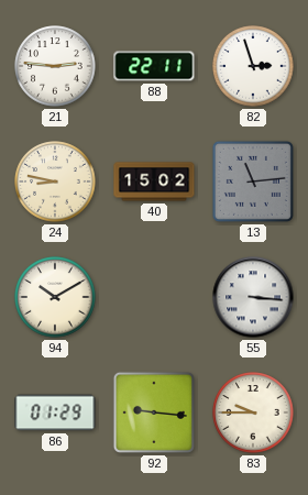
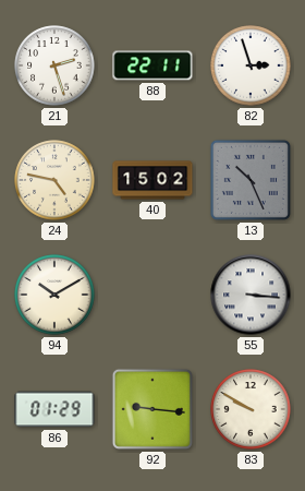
21: 2:46 -> 2:27
24: 8:47 -> 4:47
13: 11:14 -> 10:26
83: 9:45 -> 9:50
